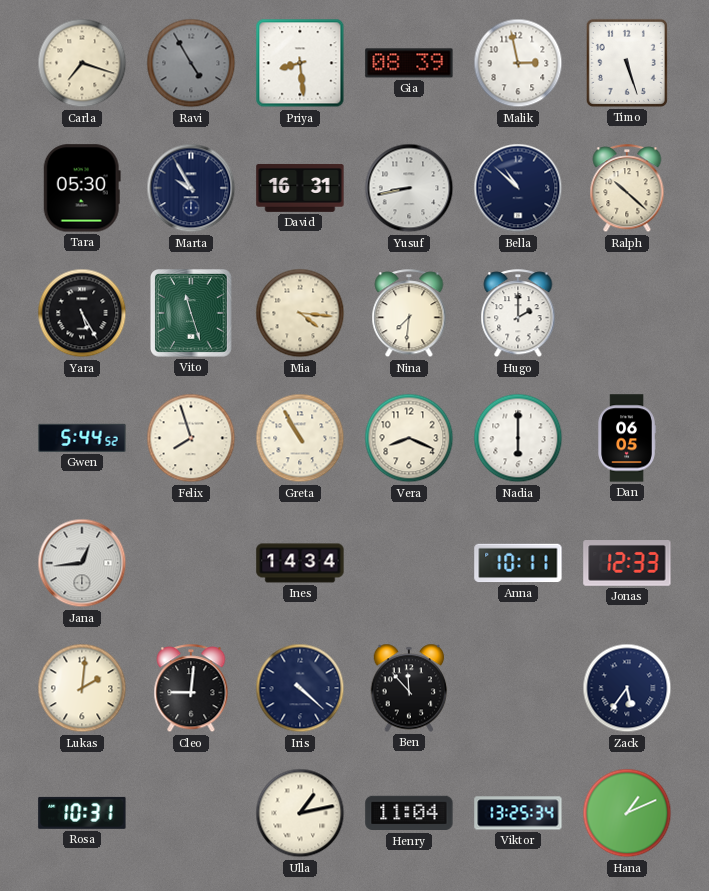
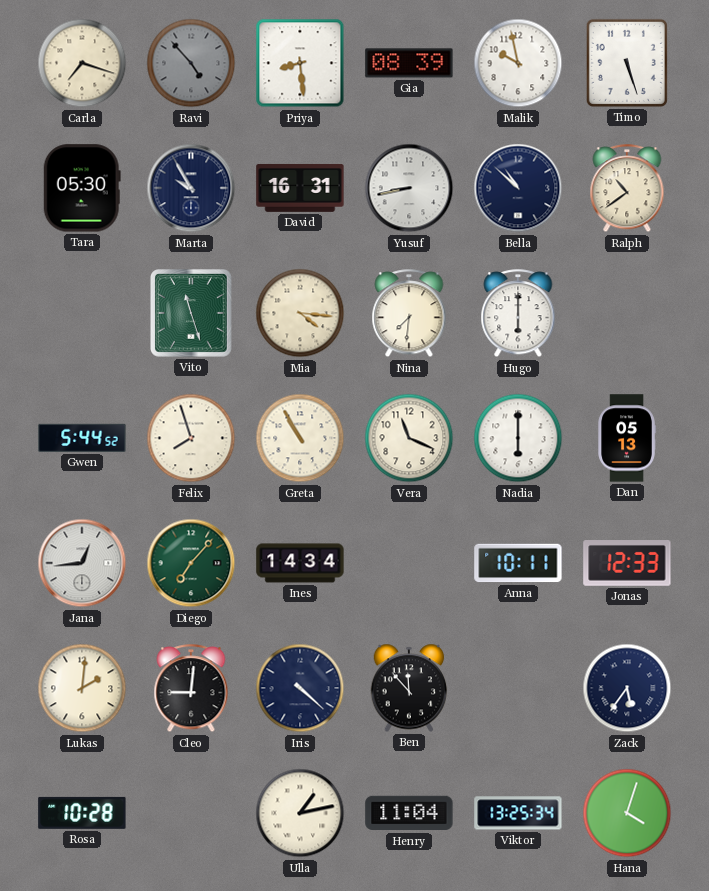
Ravi: 4:55 -> 4:53
Malik: 2:58 -> 9:58
Ralph: 10:22 -> 10:39
Yara: 5:25 -> none
Hugo: 2:00 -> 6:00
Vera: 8:19 -> 11:19
Dan: 06:05 -> 05:13
Diego: none -> 7:07
Rosa: 10:31 -> 10:28
Hana: 1:11 -> 4:03
